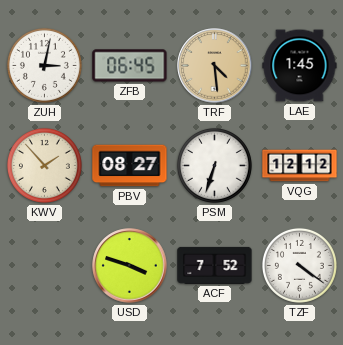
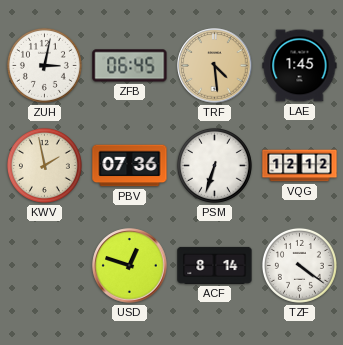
KWV: 1:53 -> 1:58
PBV: 08:27 -> 07:36
USD: 3:48 -> 12:48
ACF: 7:52 -> 8:14
